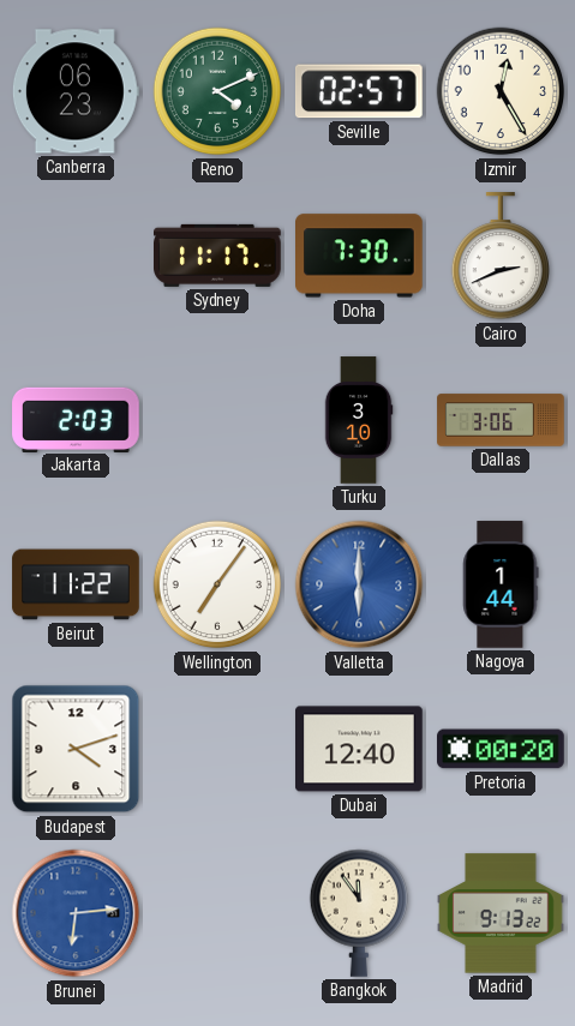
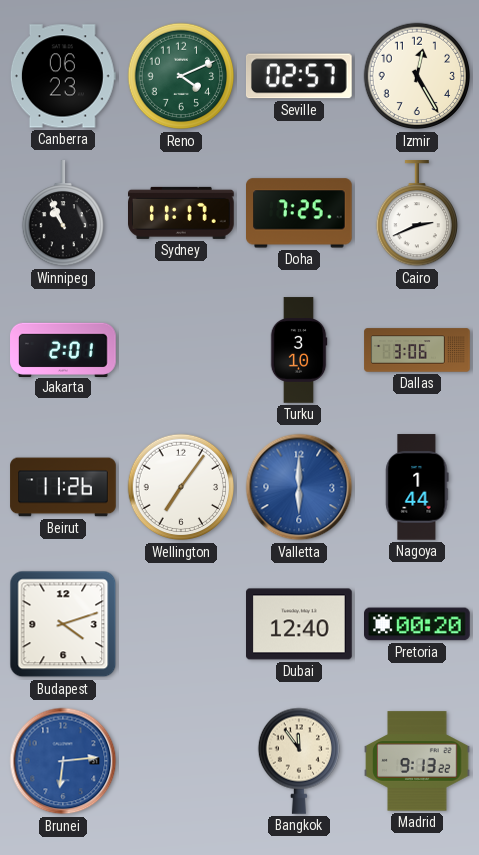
Winnipeg: none -> 10:56
Doha: 7:30 -> 7:25
Jakarta: 2:03 -> 2:01
Beirut: 11:22 -> 11:26
